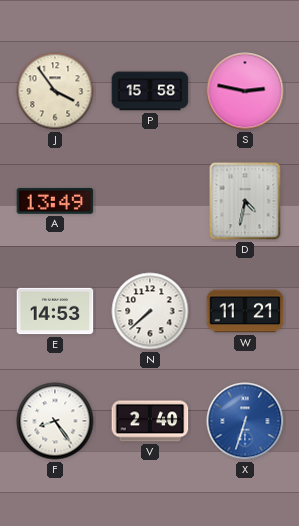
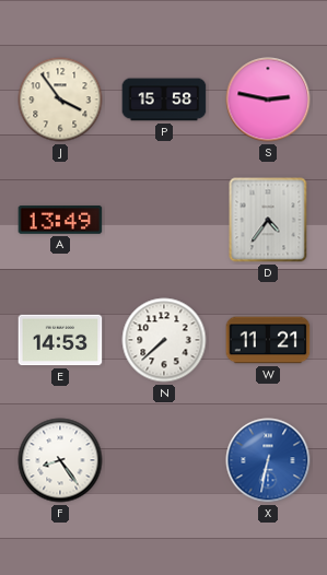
D: 4:32 -> 4:36
V: 2:40 -> none
X: 6:33 -> 6:32
